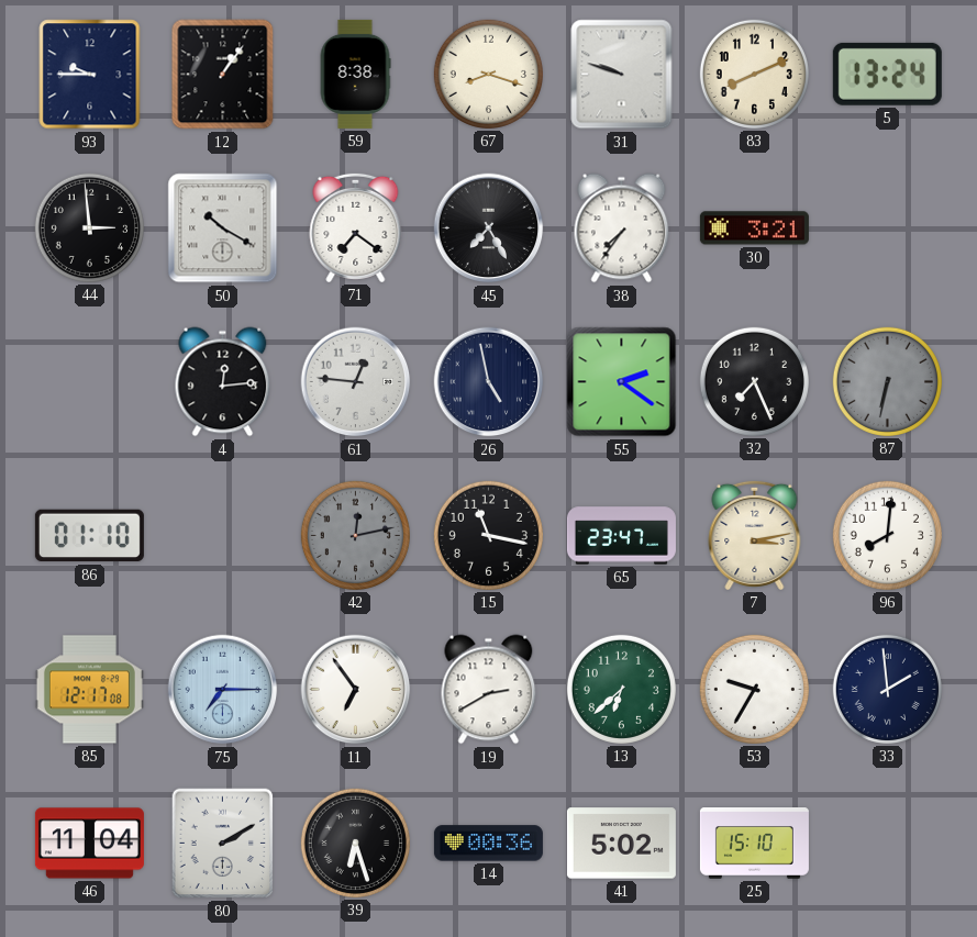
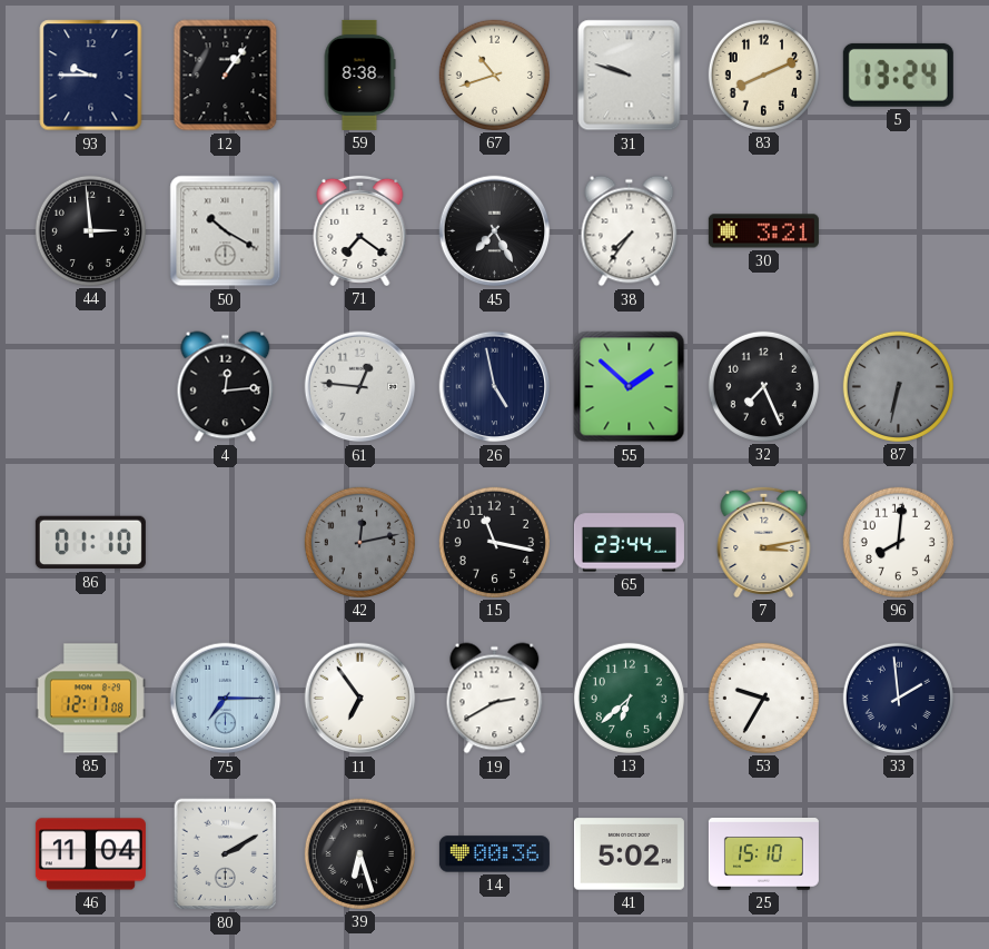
67: 8:18 -> 10:42
55: 2:21 -> 1:52
65: 23:47 -> 23:44
